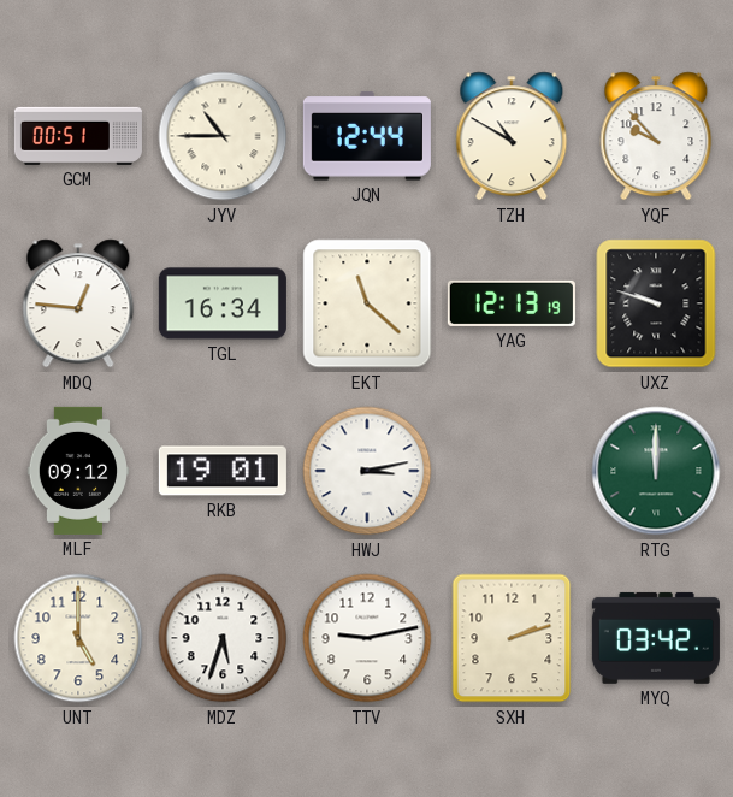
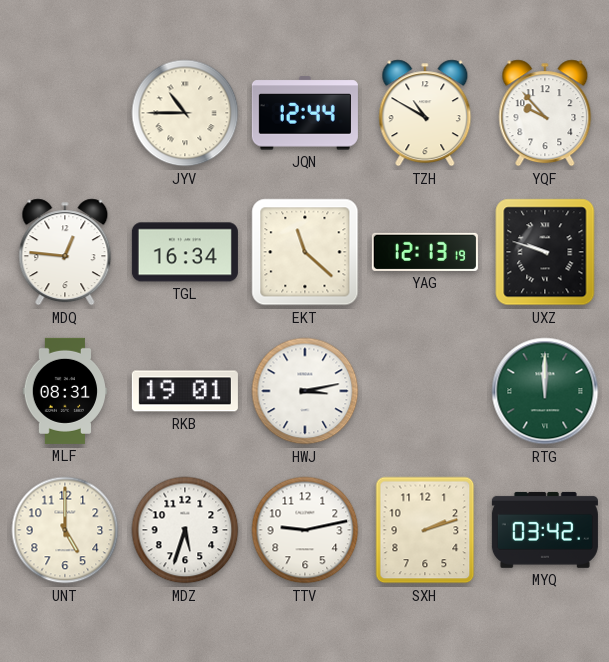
GCM: 00:51 -> none
MLF: 09:12 -> 08:31
